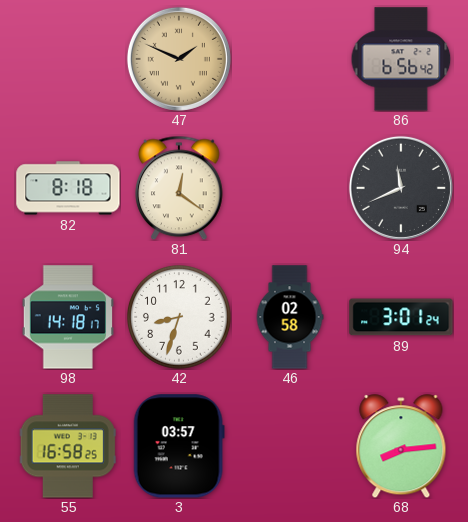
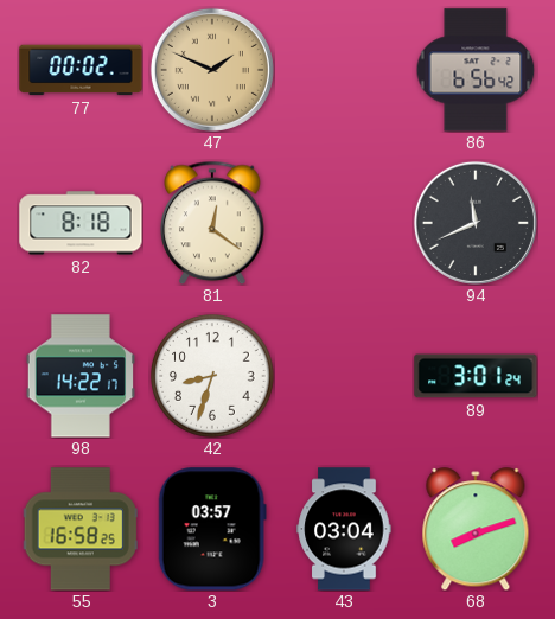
77: none -> 00:02
98: 14:18 -> 14:22
46: 02:58 -> none
43: none -> 03:04
68: 8:14 -> 8:12
